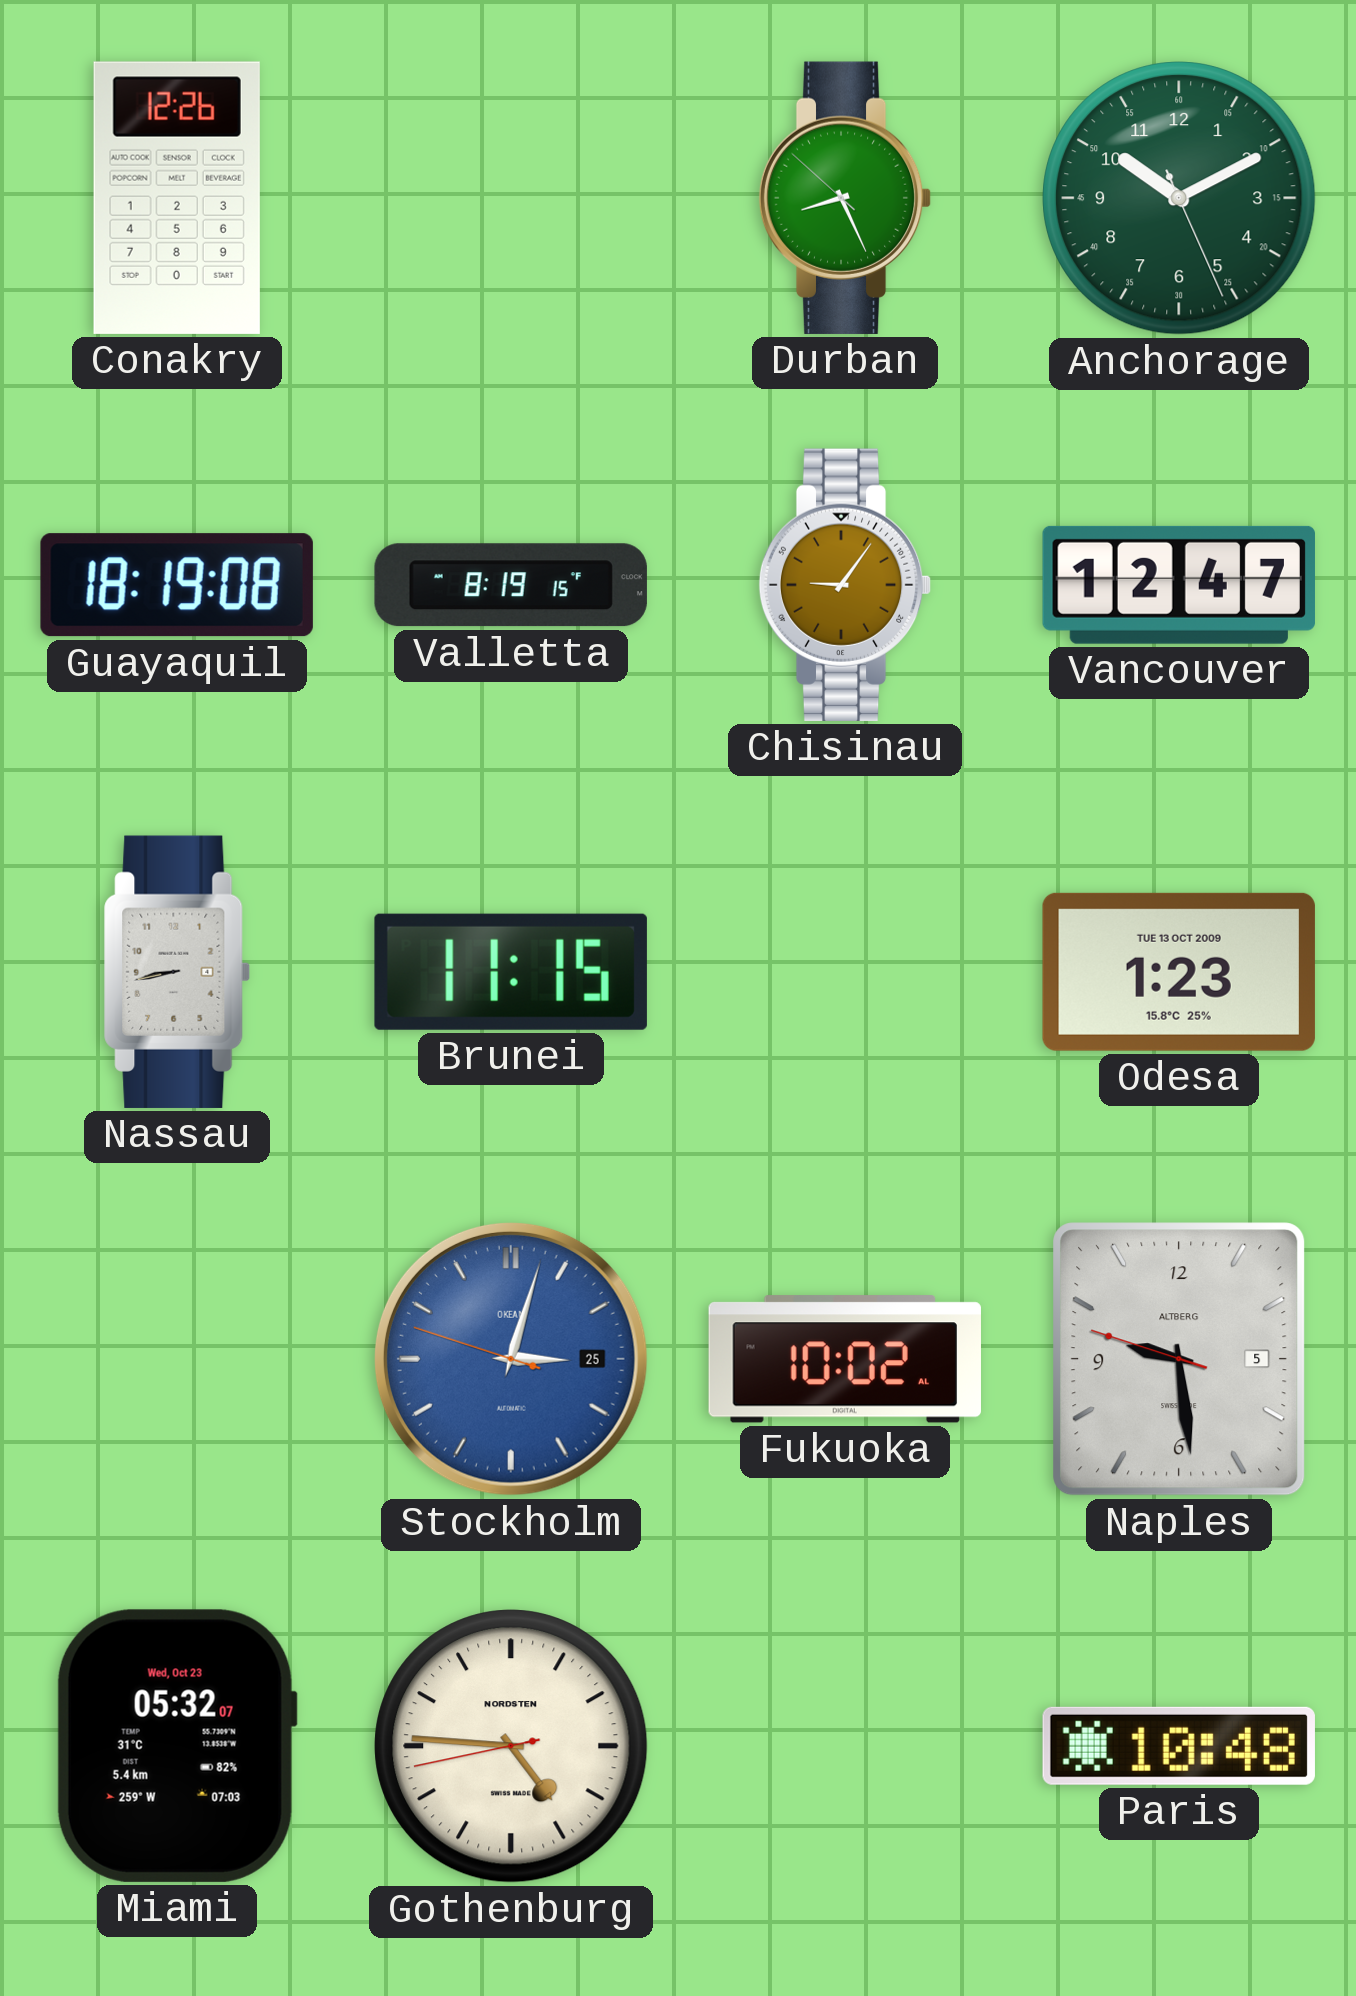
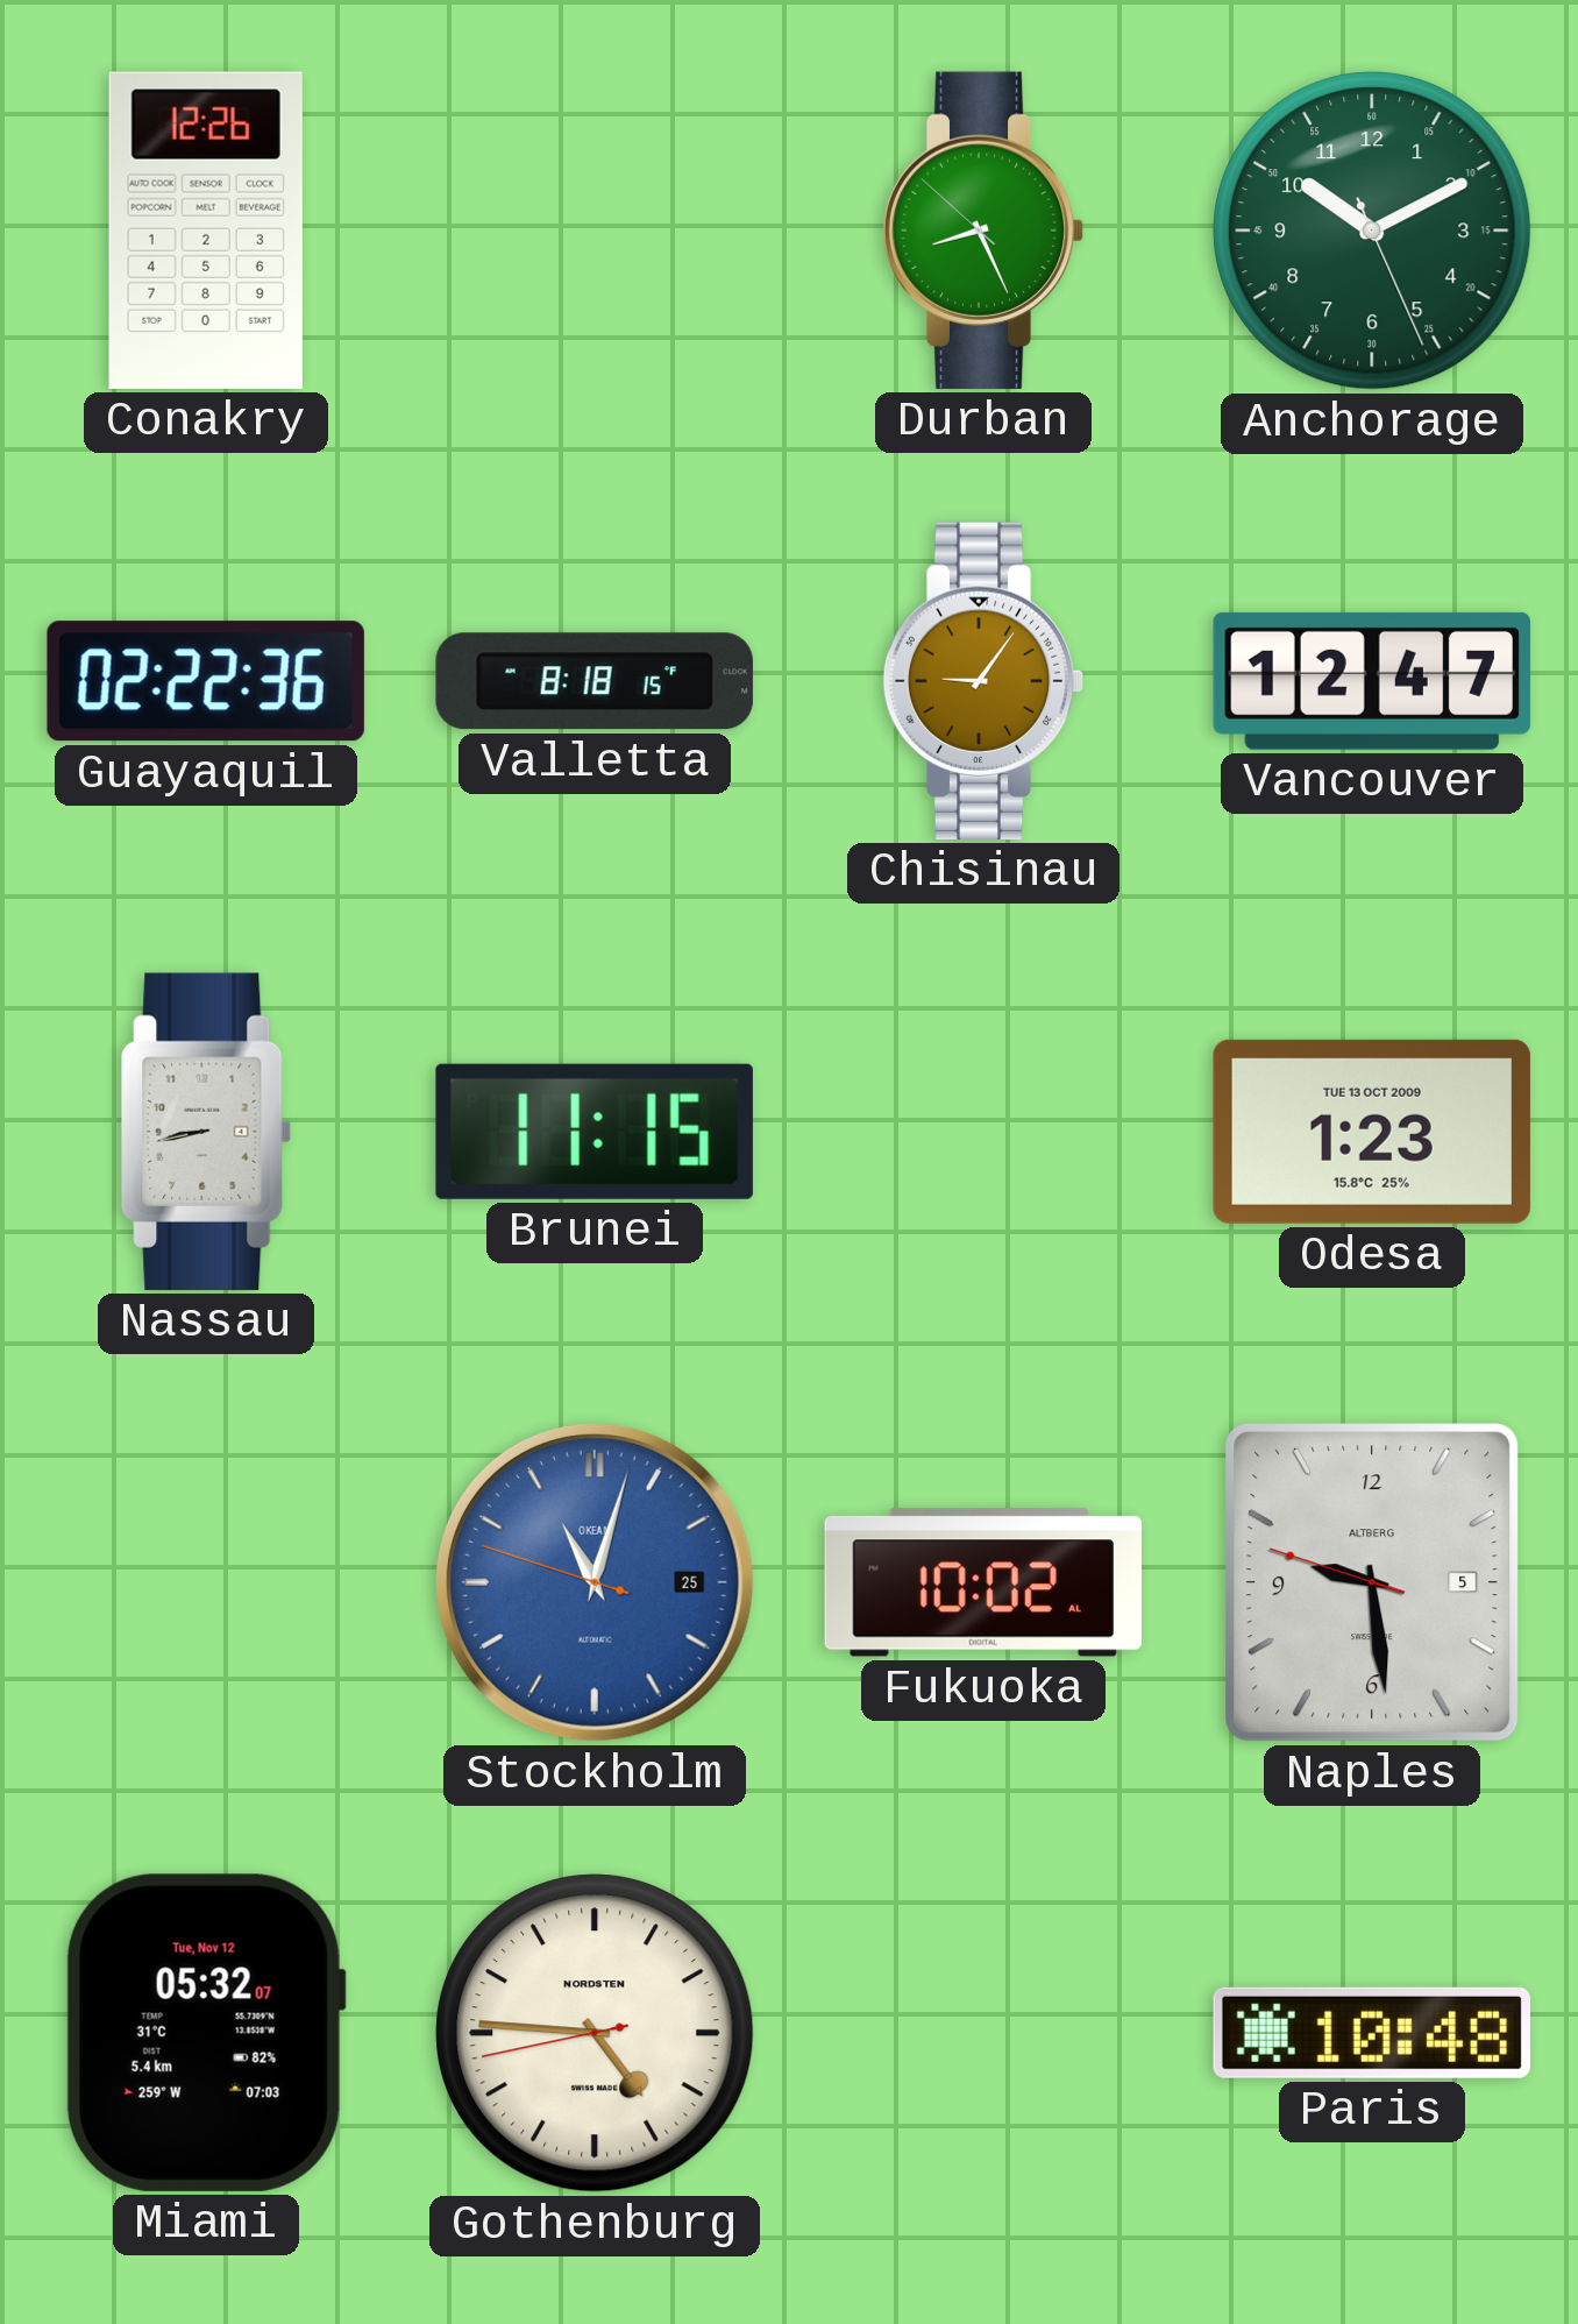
Guayaquil: 18:19 -> 02:22
Valletta: 8:19 -> 8:18
Stockholm: 3:02 -> 11:02
Miami date: Wed, Oct 23 -> Tue, Nov 12
